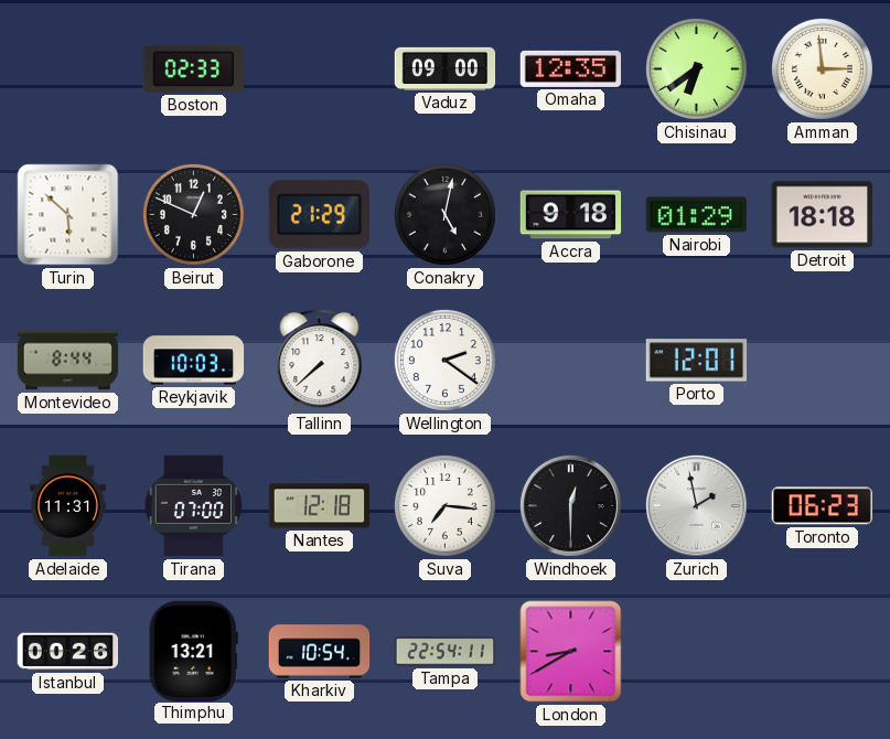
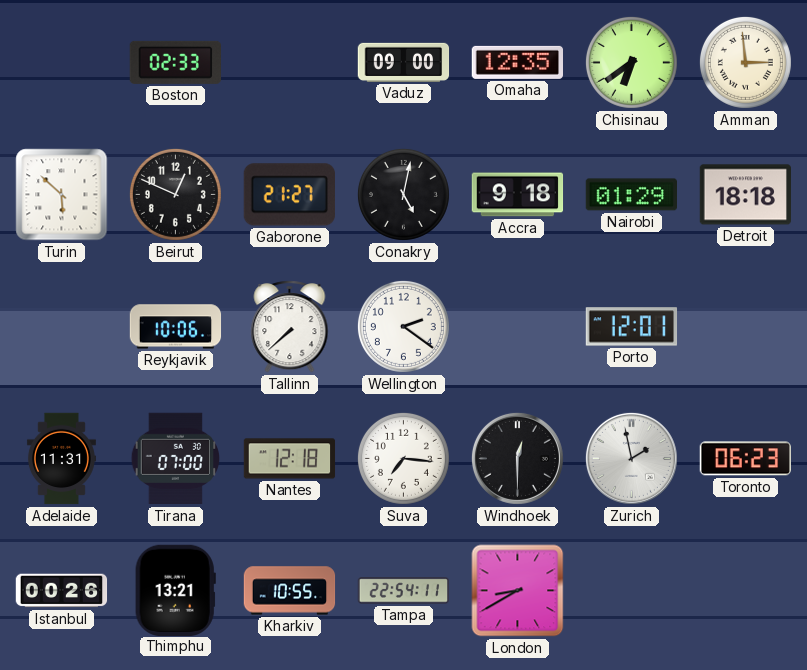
Gaborone: 21:29 -> 21:27
Montevideo: 8:44 -> none
Reykjavik: 10:03 -> 10:06
Kharkiv: 10:54 -> 10:55
